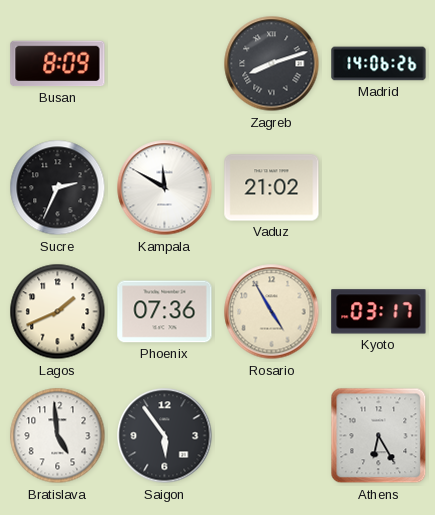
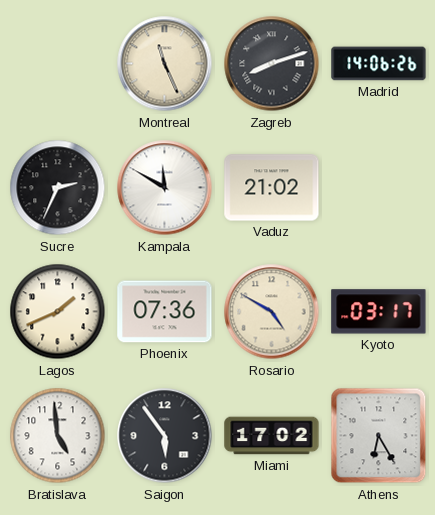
Busan: 8:09 -> none
Montreal: none -> 11:26
Rosario: 4:55 -> 4:50
Miami: none -> 17:02
